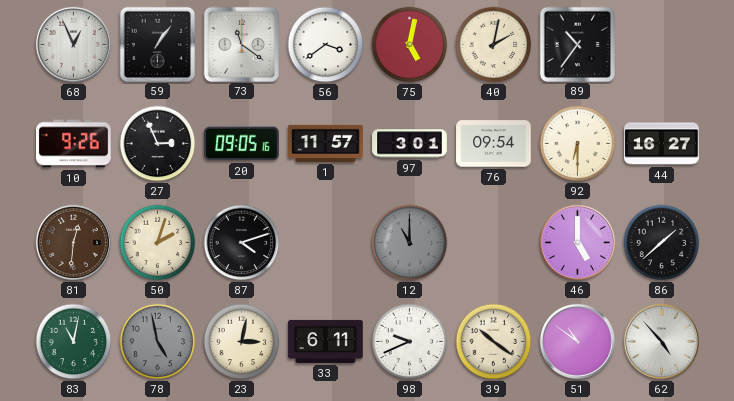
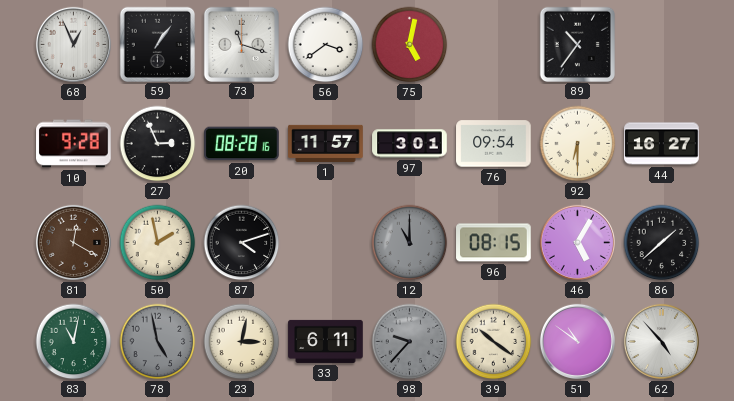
73: 11:21 -> 11:18
40: 2:02 -> none
10: 9:26 -> 9:28
20: 09:05 -> 08:28
81: 12:31 -> 12:20
50: 2:03 -> 1:58
96: none -> 08:15
46: 5:00 -> 5:05
98: 9:41 -> 9:37
98 dial: white -> grey
